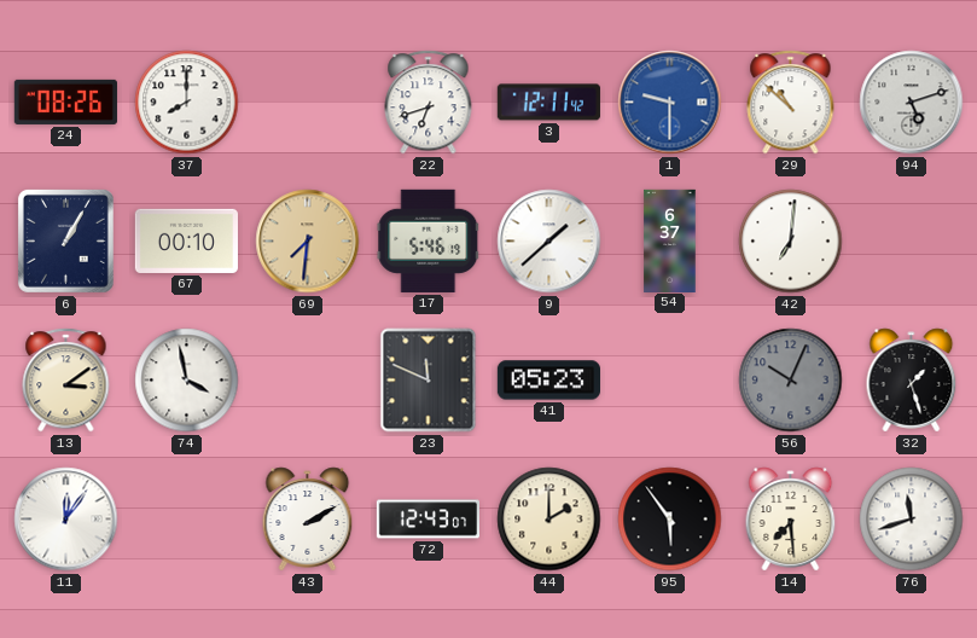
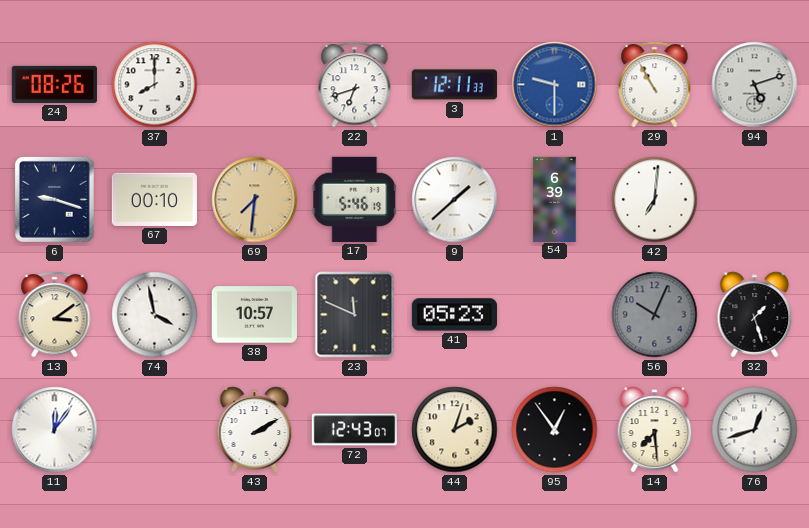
3: 12:11:42 -> 12:11:33
29: 10:52 -> 10:55
6: 1:05 -> 9:18
54: 6:37 -> 6:39
38: none -> 10:57
44: 2:00 -> 2:03
95: 5:54 -> 12:54
76: 11:42 -> 12:42
